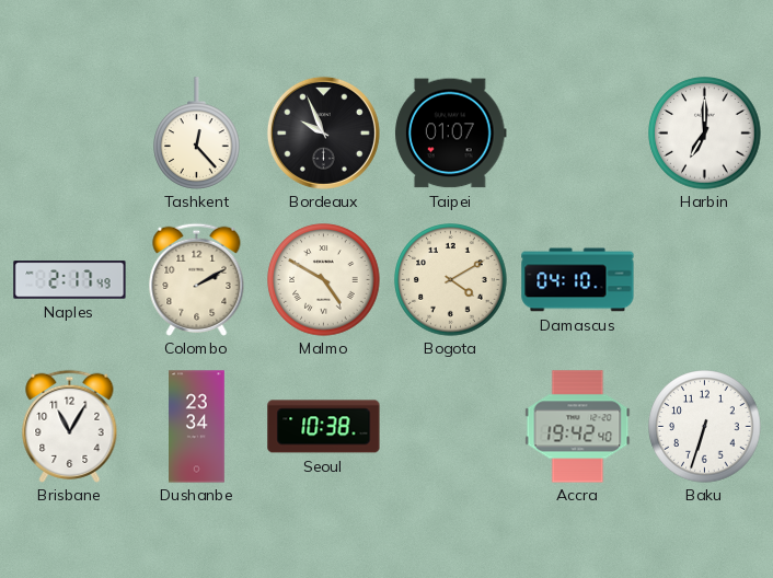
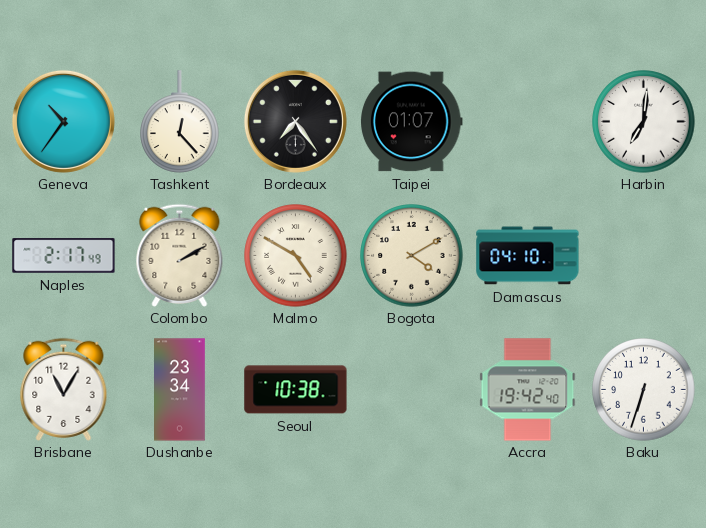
Geneva: none -> 10:36
Bordeaux: 9:56 -> 7:24
Harbin: 7:00 -> 7:01
